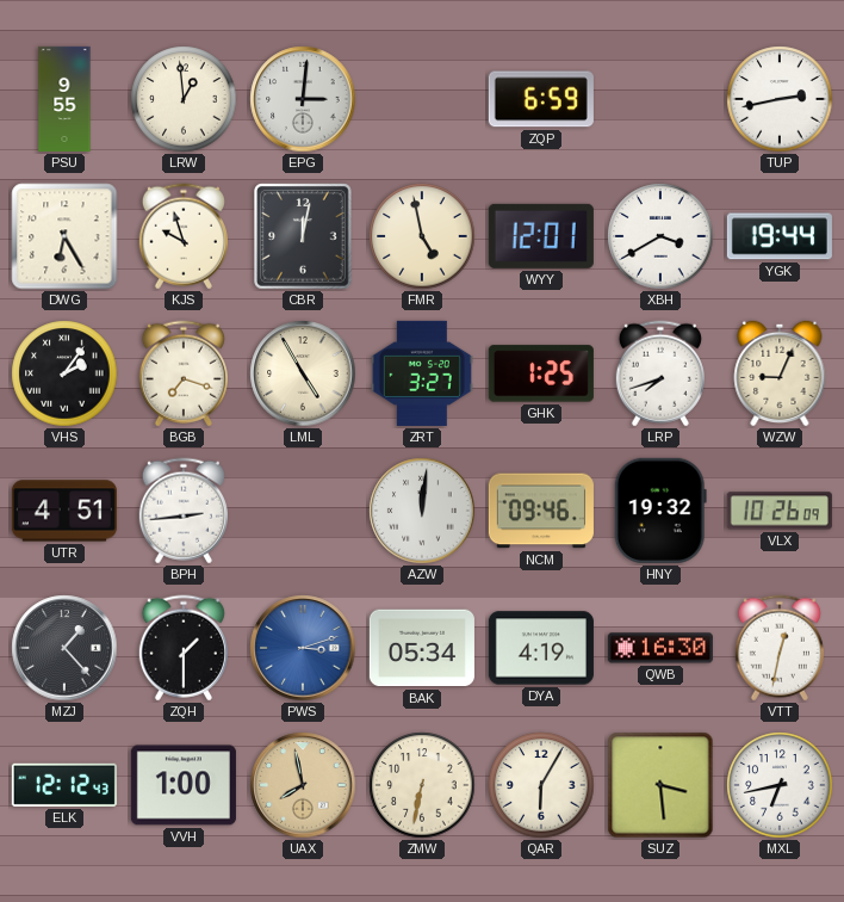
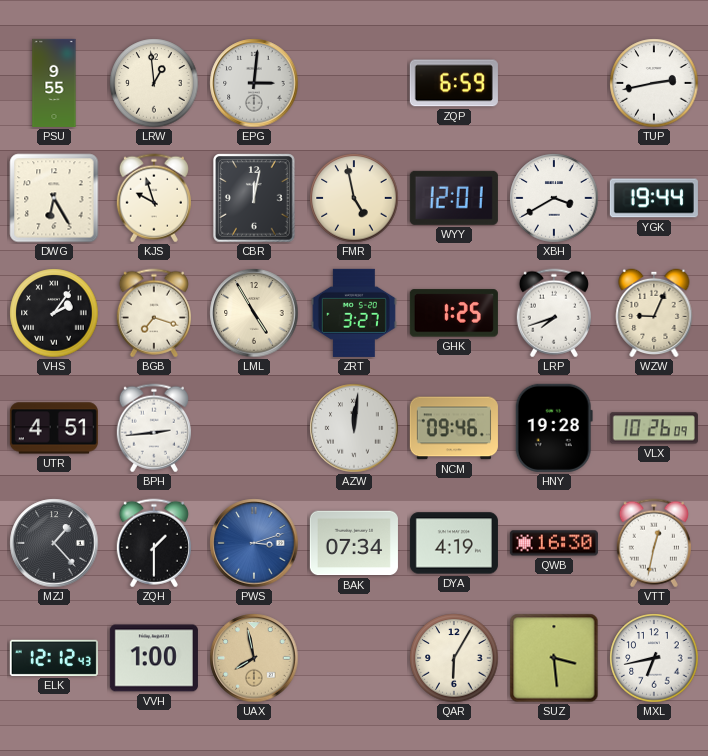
HNY: 19:32 -> 19:28
BAK: 05:34 -> 07:34
ZMW: 6:32 -> none
